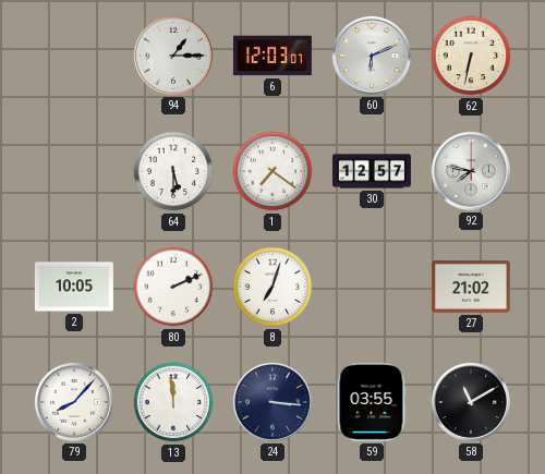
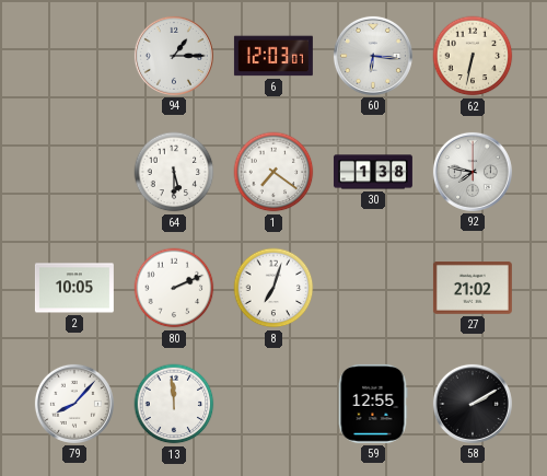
60: 6:11 -> 6:16
30: 12:57 -> 1:38
24: 3:16 -> none
59: 03:55 -> 12:55
58: 11:10 -> 2:10
